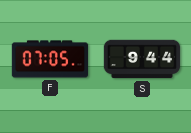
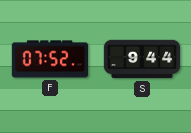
F: 07:05 -> 07:52
